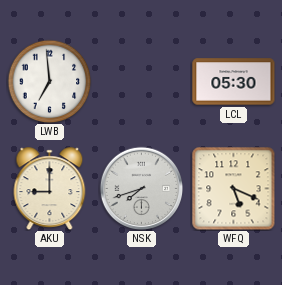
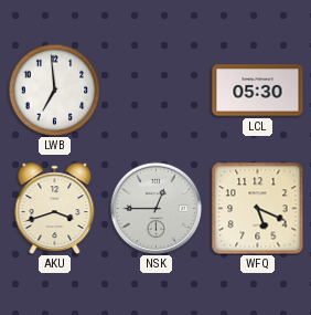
AKU: 9:00 -> 3:42
NSK: 7:42 -> 12:45
